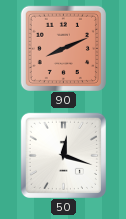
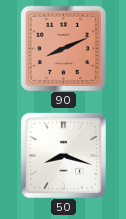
50: 12:18 -> 8:18
